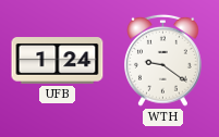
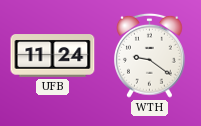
UFB: 1:24 -> 11:24
